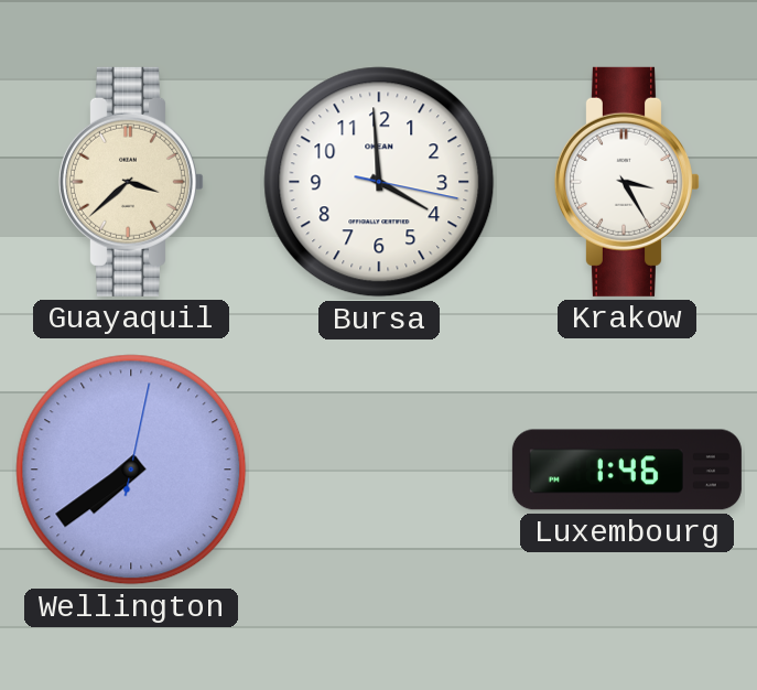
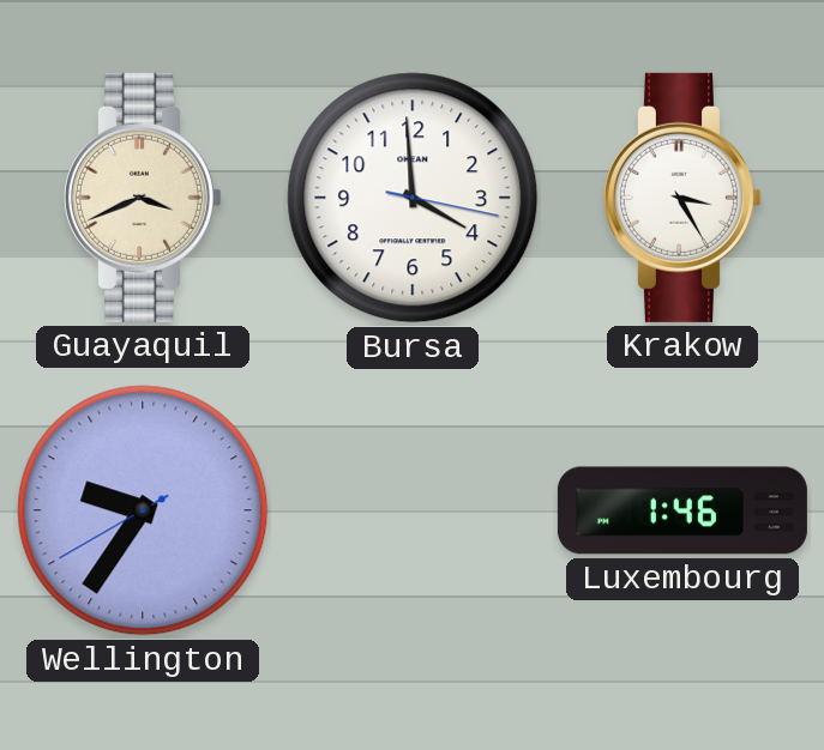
Guayaquil: 3:38 -> 3:41
Wellington: 7:39 -> 9:35
